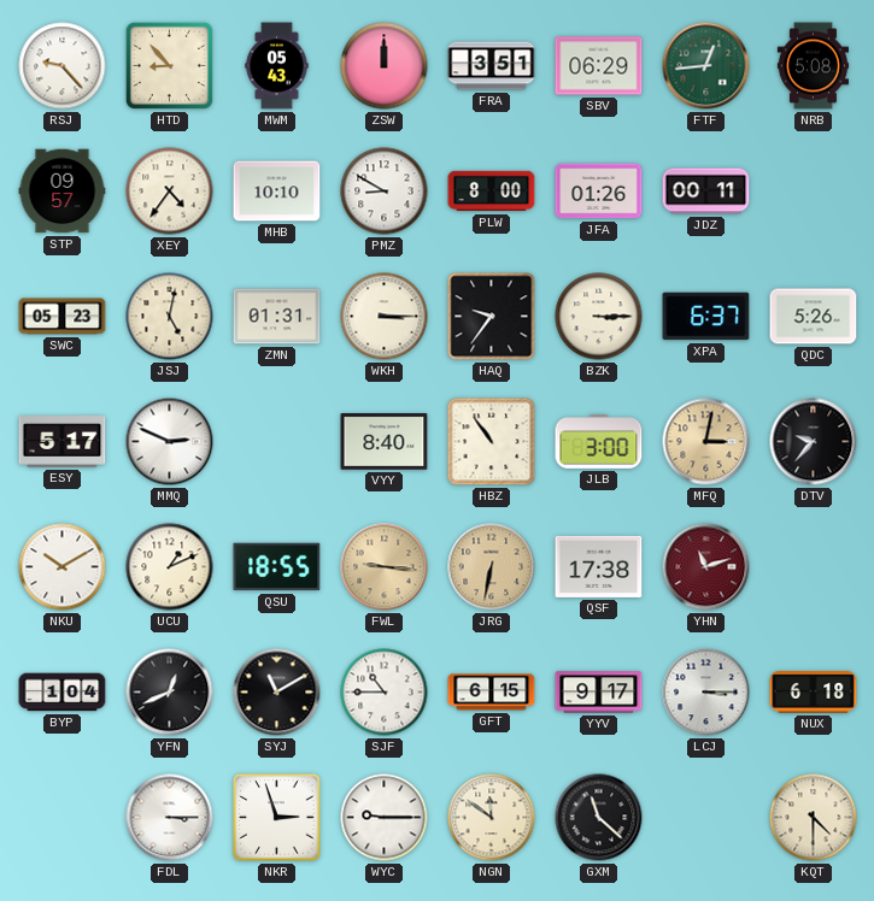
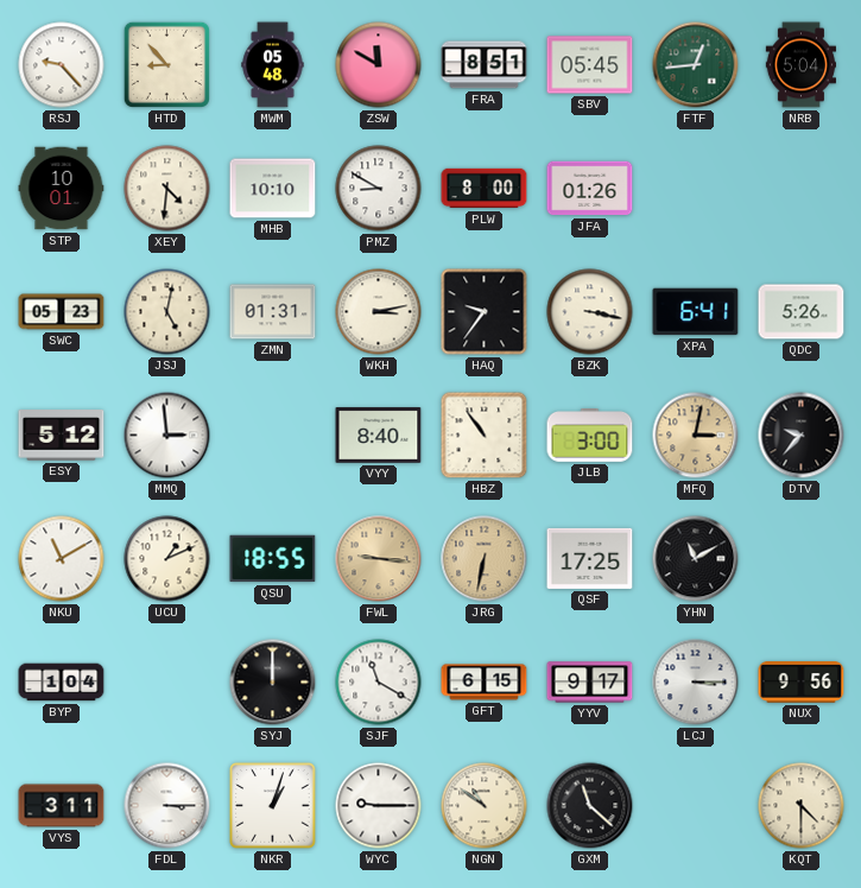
MWM: 05:43 -> 05:48
ZSW: 12:00 -> 11:50
FRA: 3:51 -> 8:51
SBV: 06:29 -> 05:45
NRB: 5:08 -> 5:04
STP: 09:57 -> 10:01
XEY: 4:36 -> 4:31
JDZ: 00:11 -> none
WKH: 3:15 -> 3:13
BZK: 3:15 -> 3:17
XPA: 6:37 -> 6:41
ESY: 5:17 -> 5:12
MMQ: 2:49 -> 2:59
NKU: 10:10 -> 11:10
QSF: 17:38 -> 17:25
YHN: 11:12 -> 11:10
YHN dial: burgundy -> black
YFN: 12:41 -> none
SYJ: 11:10 -> 12:00
SJF: 10:45 -> 11:20
NUX: 6:18 -> 9:56
VYS: none -> 3:11
NKR: 2:57 -> 1:03
NGN: 11:51 -> 10:51
